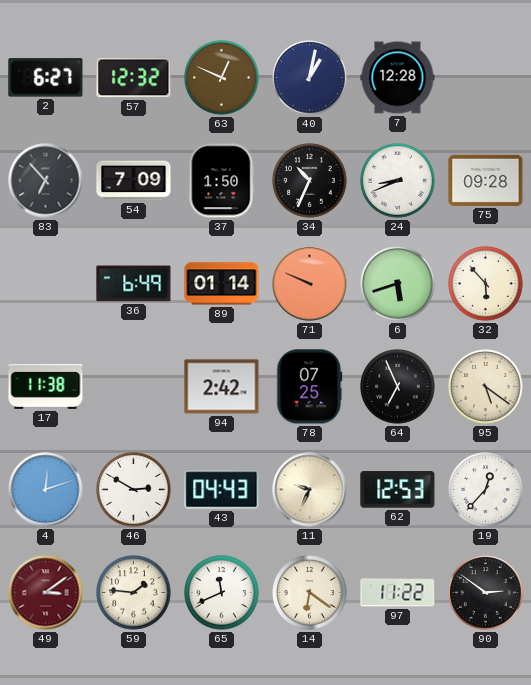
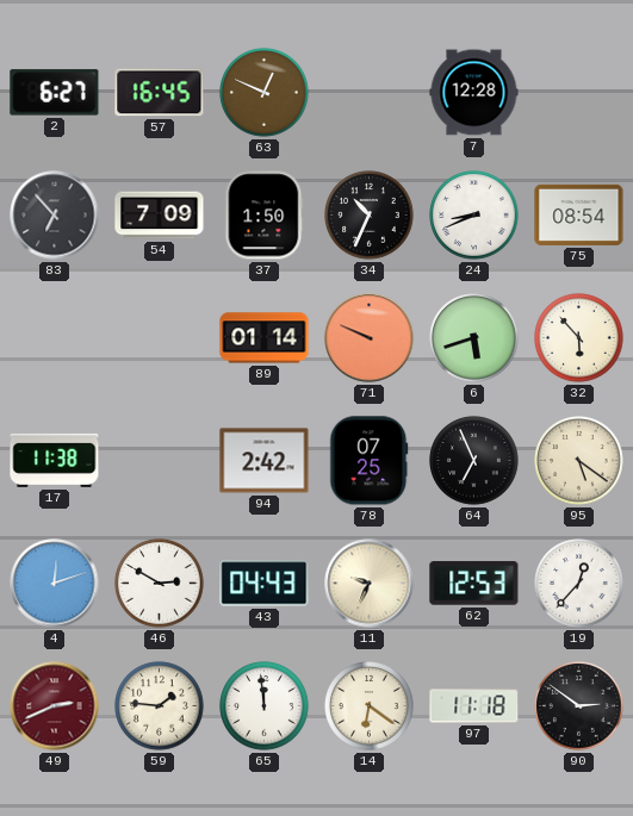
57: 12:32 -> 16:45
40: 1:02 -> none
75: 09:28 -> 08:54
36: 6:49 -> none
49: 3:09 -> 2:41
65: 11:41 -> 11:59
97: 11:22 -> 11:18
